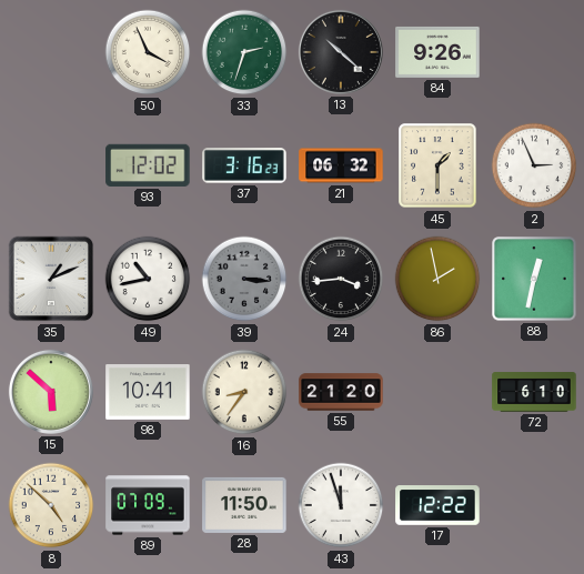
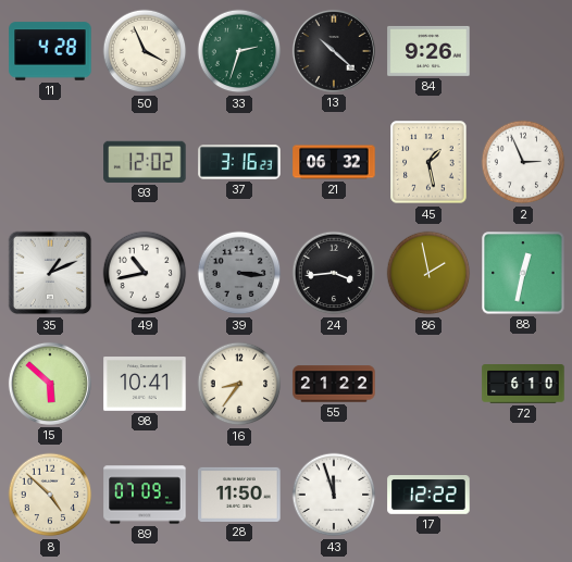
11: none -> 4:28
45: 1:30 -> 1:28
55: 21:20 -> 21:22
